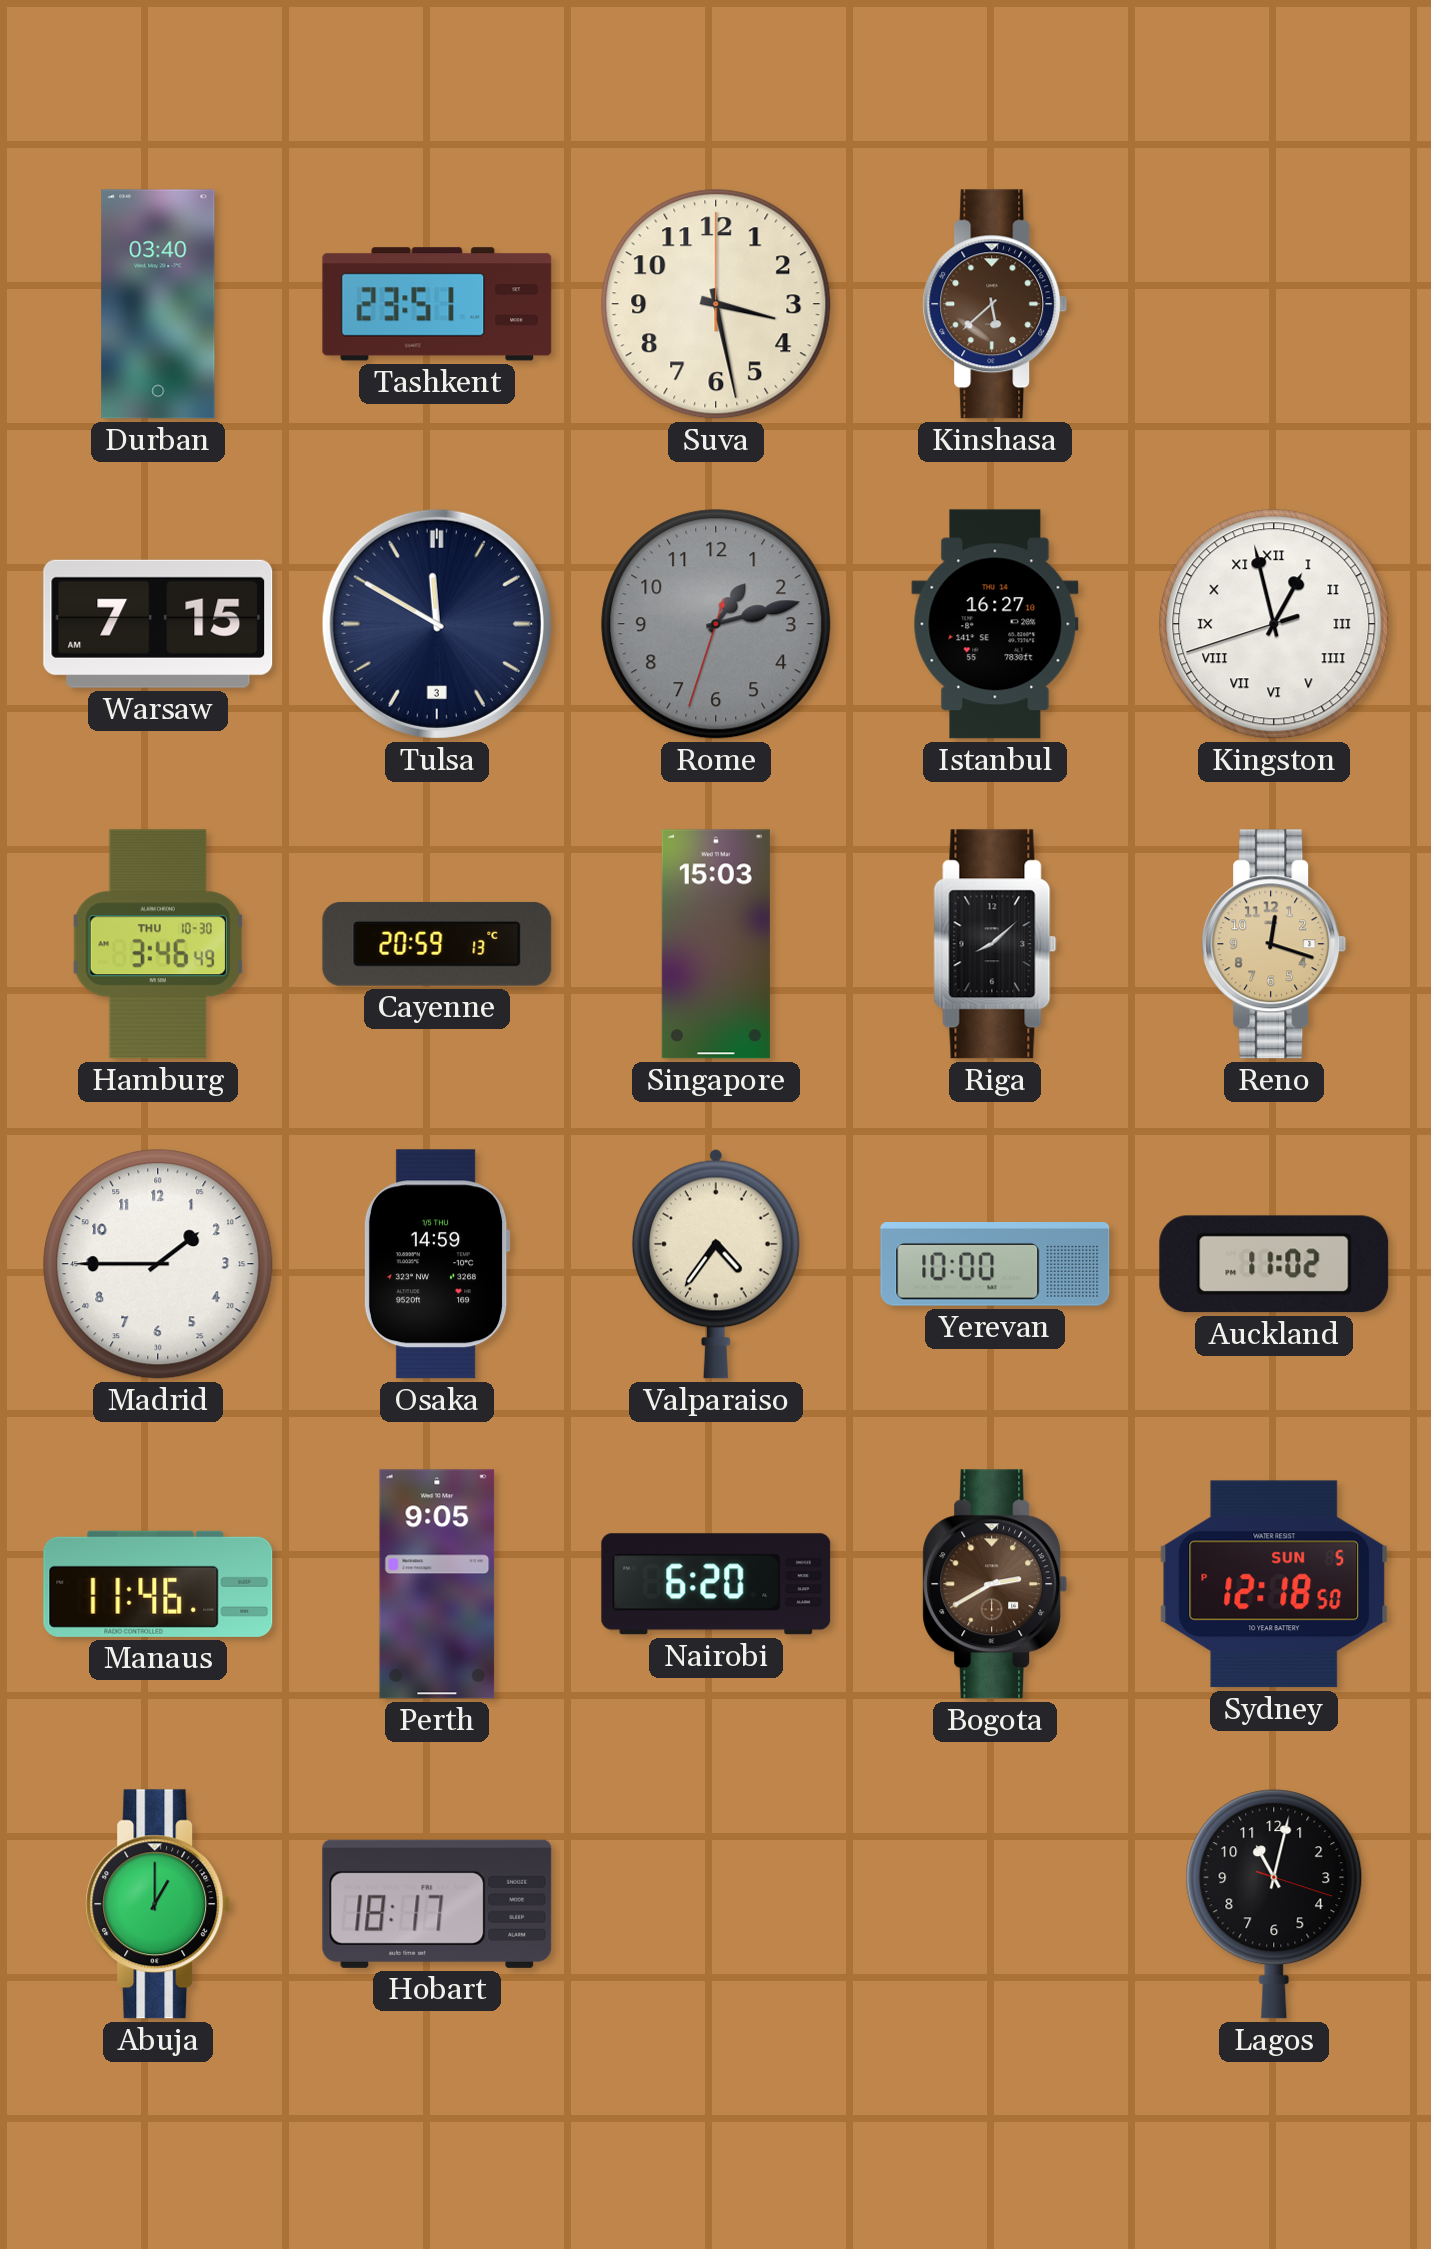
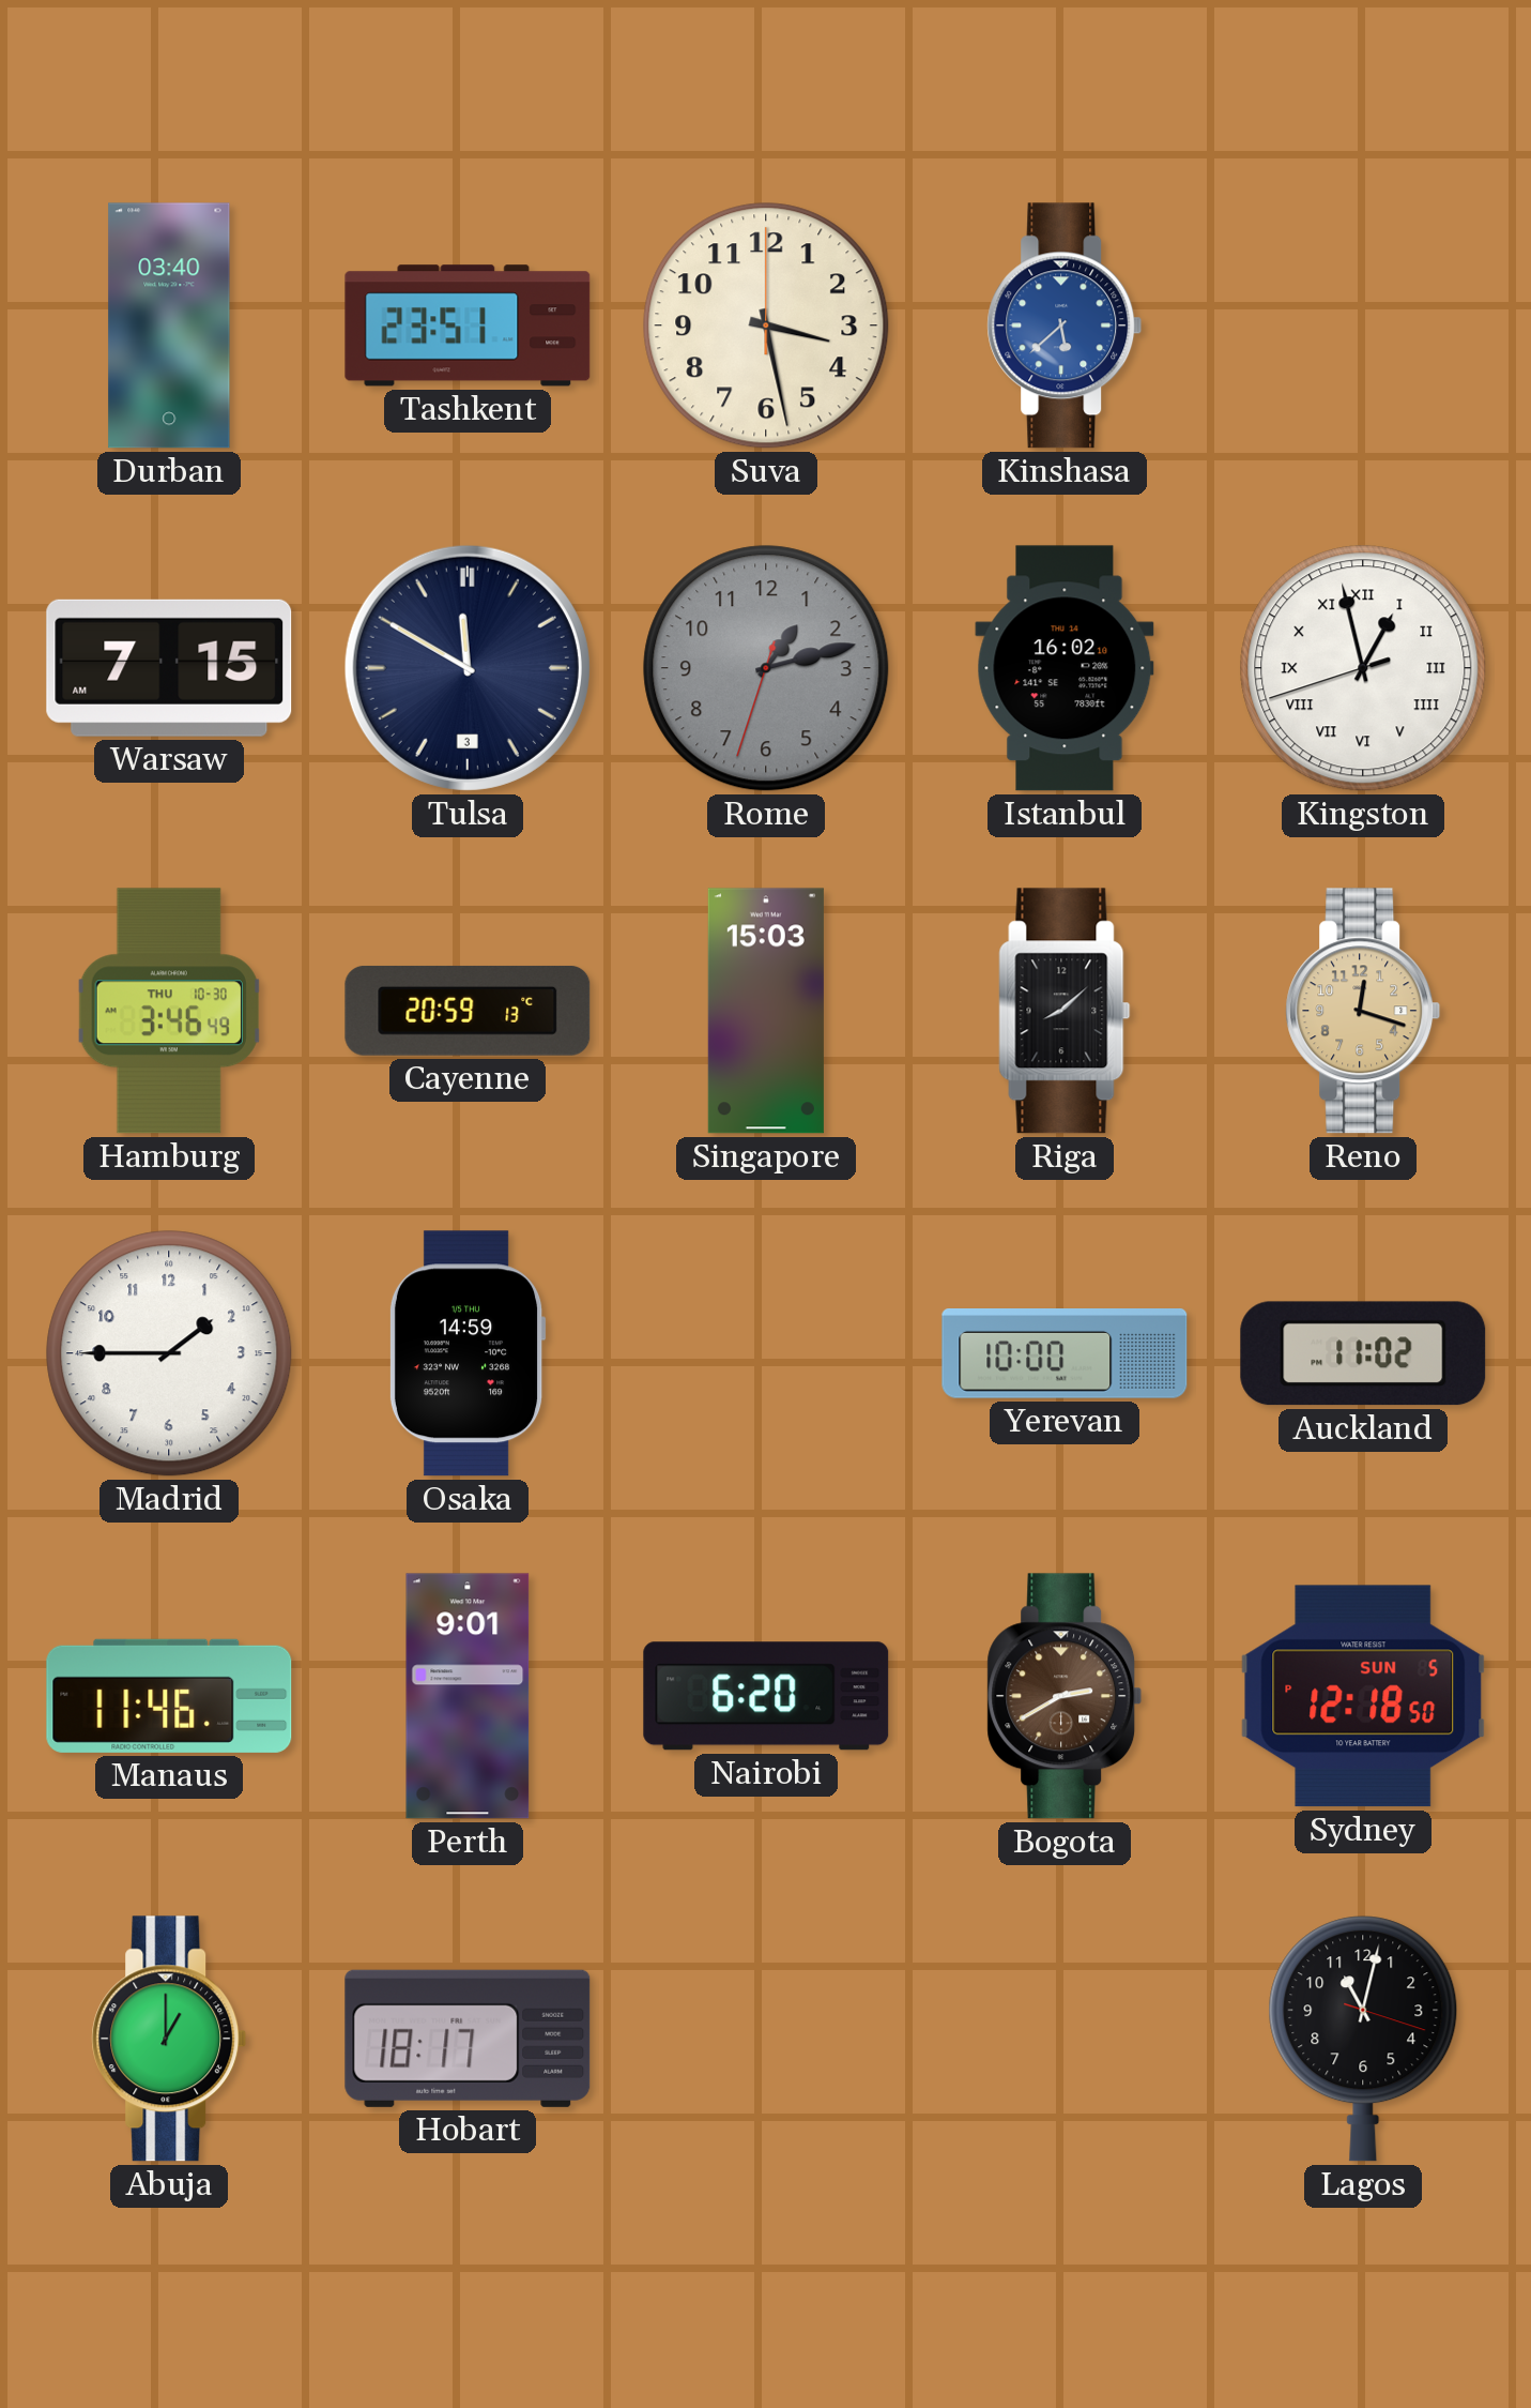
Kinshasa dial: brown -> blue
Istanbul: 16:27 -> 16:02
Valparaiso: 4:36 -> none
Perth: 9:05 -> 9:01
